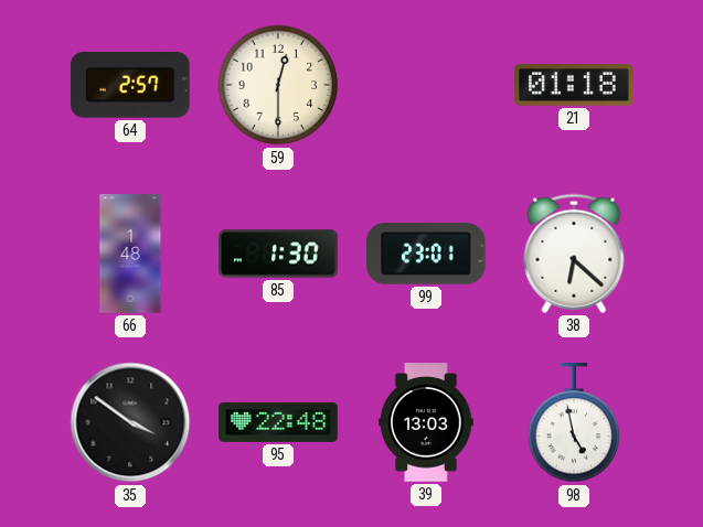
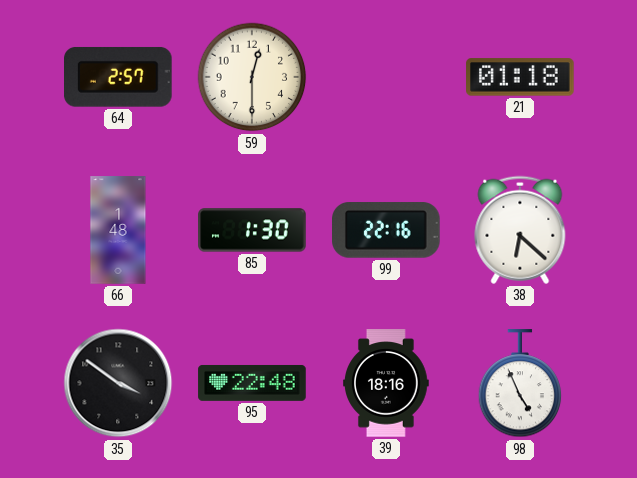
99: 23:01 -> 22:16
39: 13:03 -> 18:16
98: 4:58 -> 4:56
